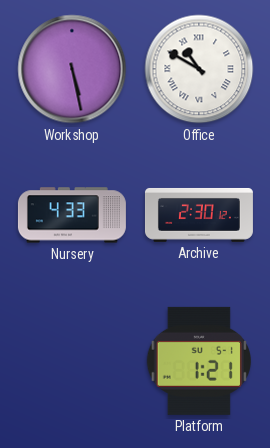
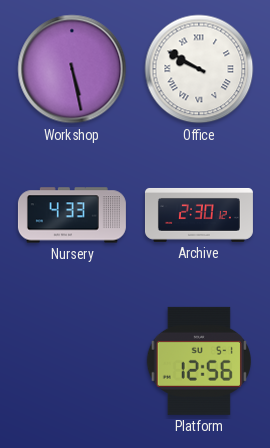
Office: 10:50 -> 9:50
Platform: 1:21 -> 12:56
